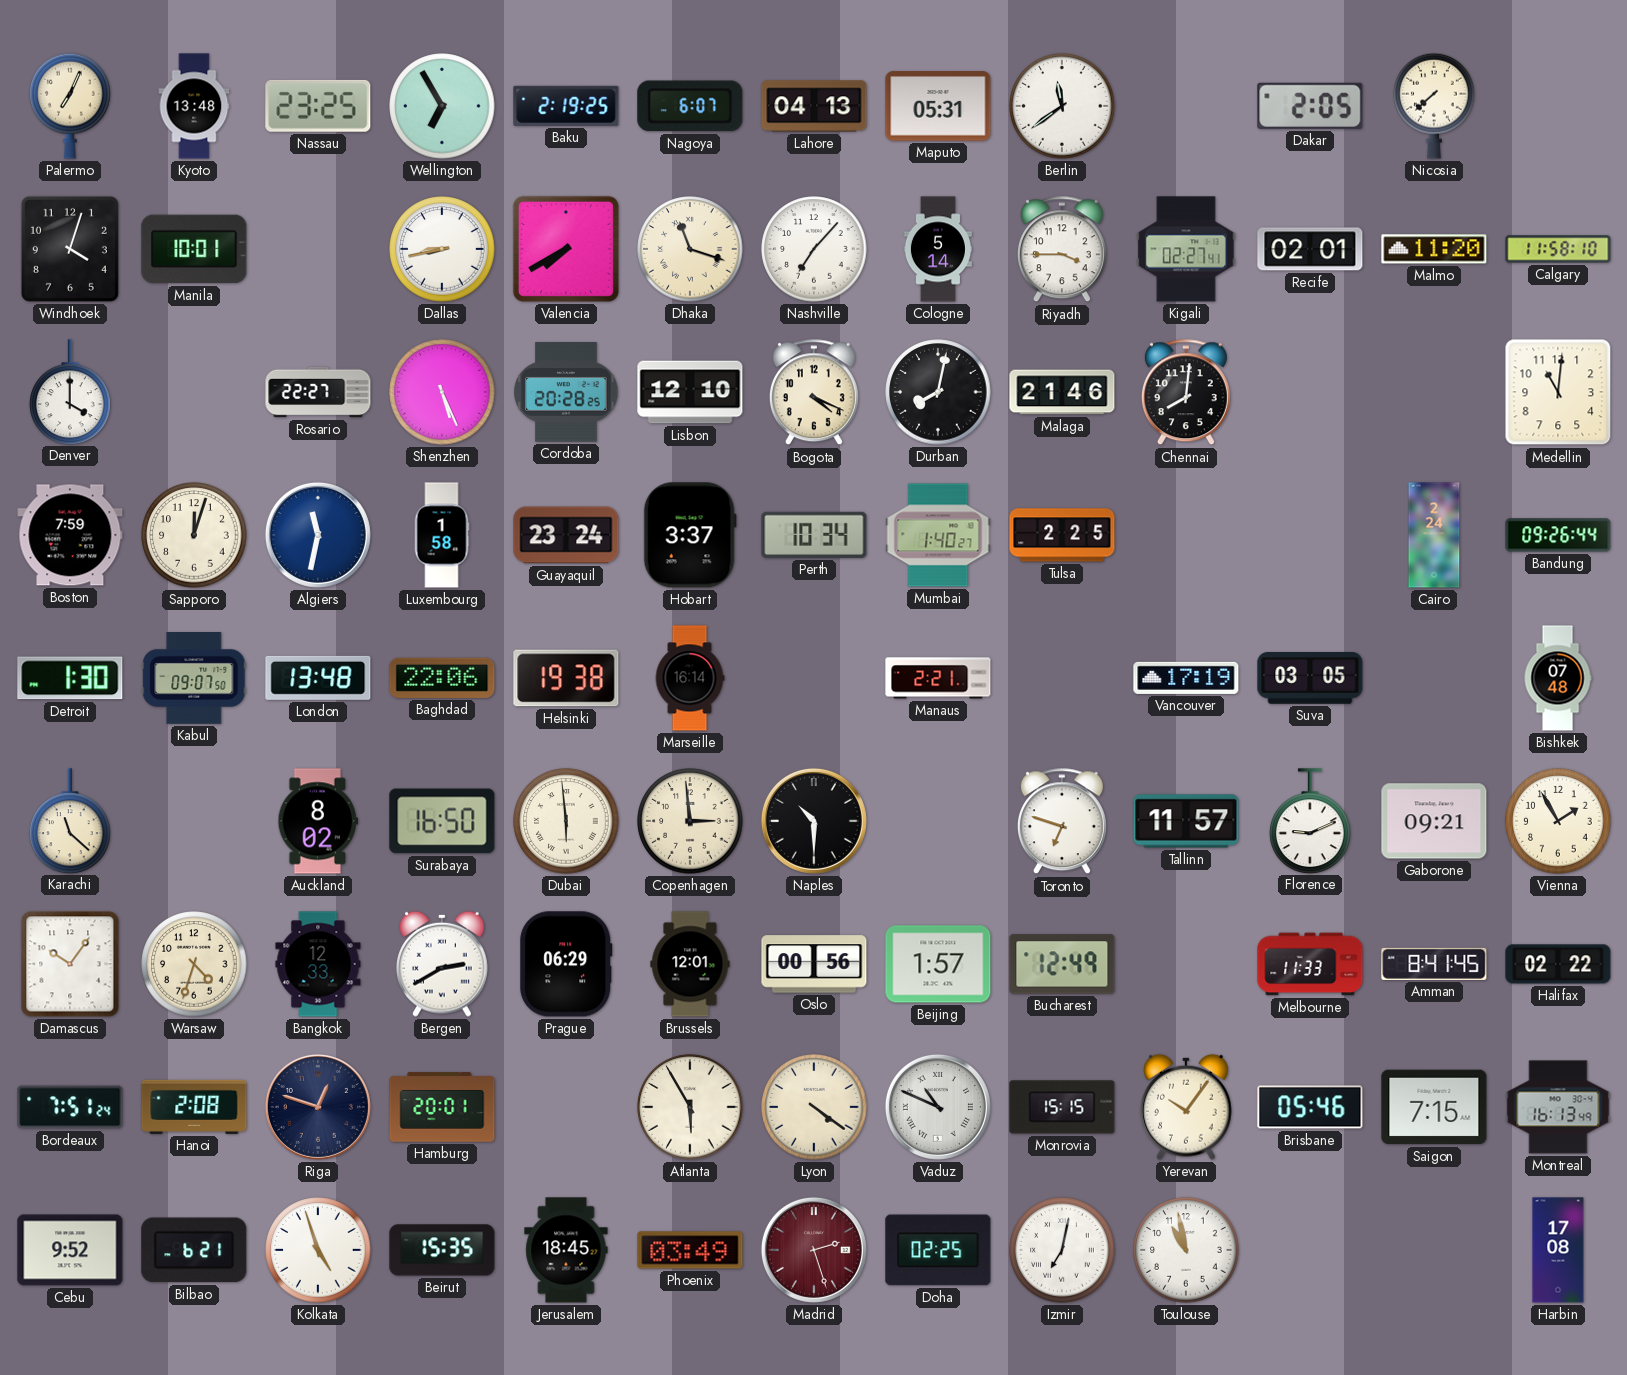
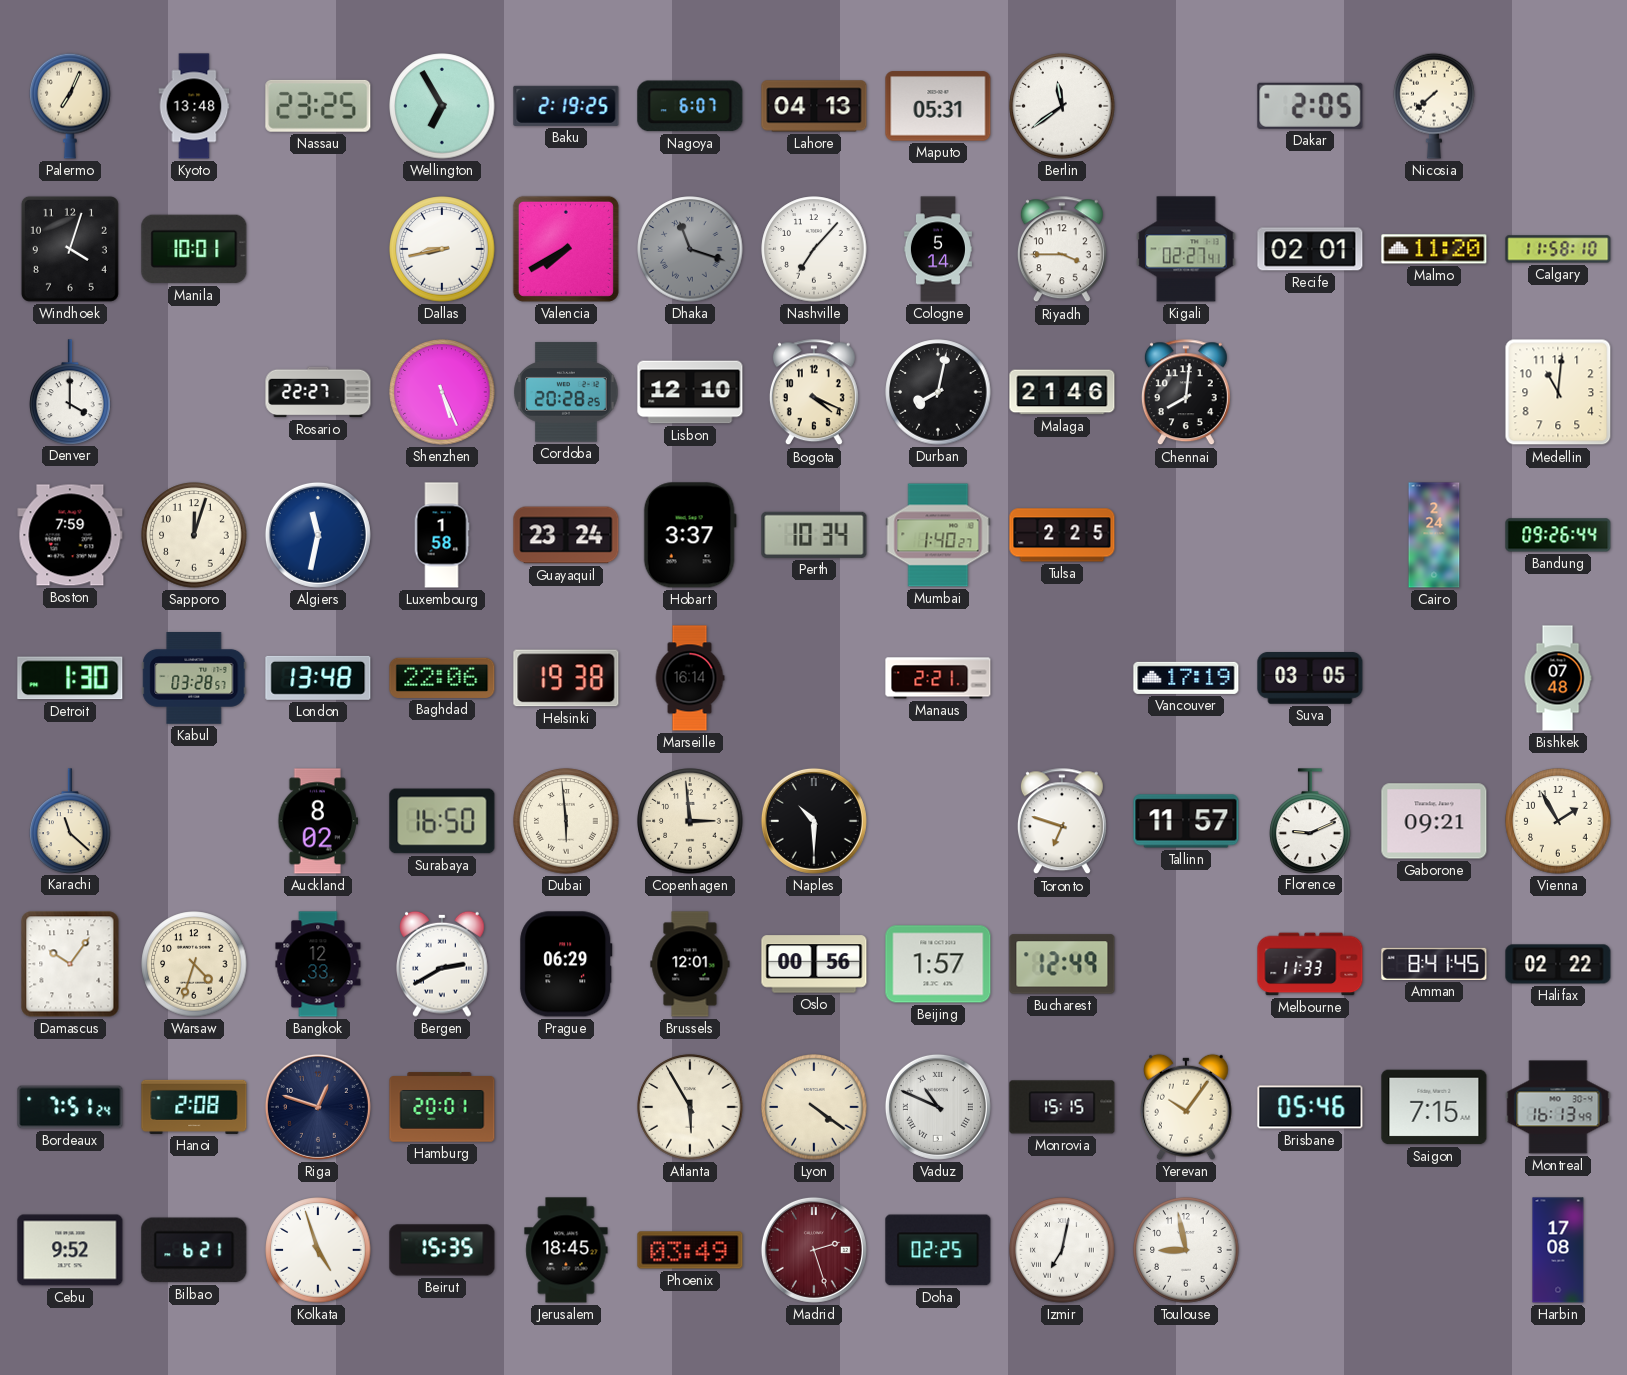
Dhaka dial: cream -> grey
Kabul: 09:07 -> 03:28
Toulouse: 10:58 -> 8:58
